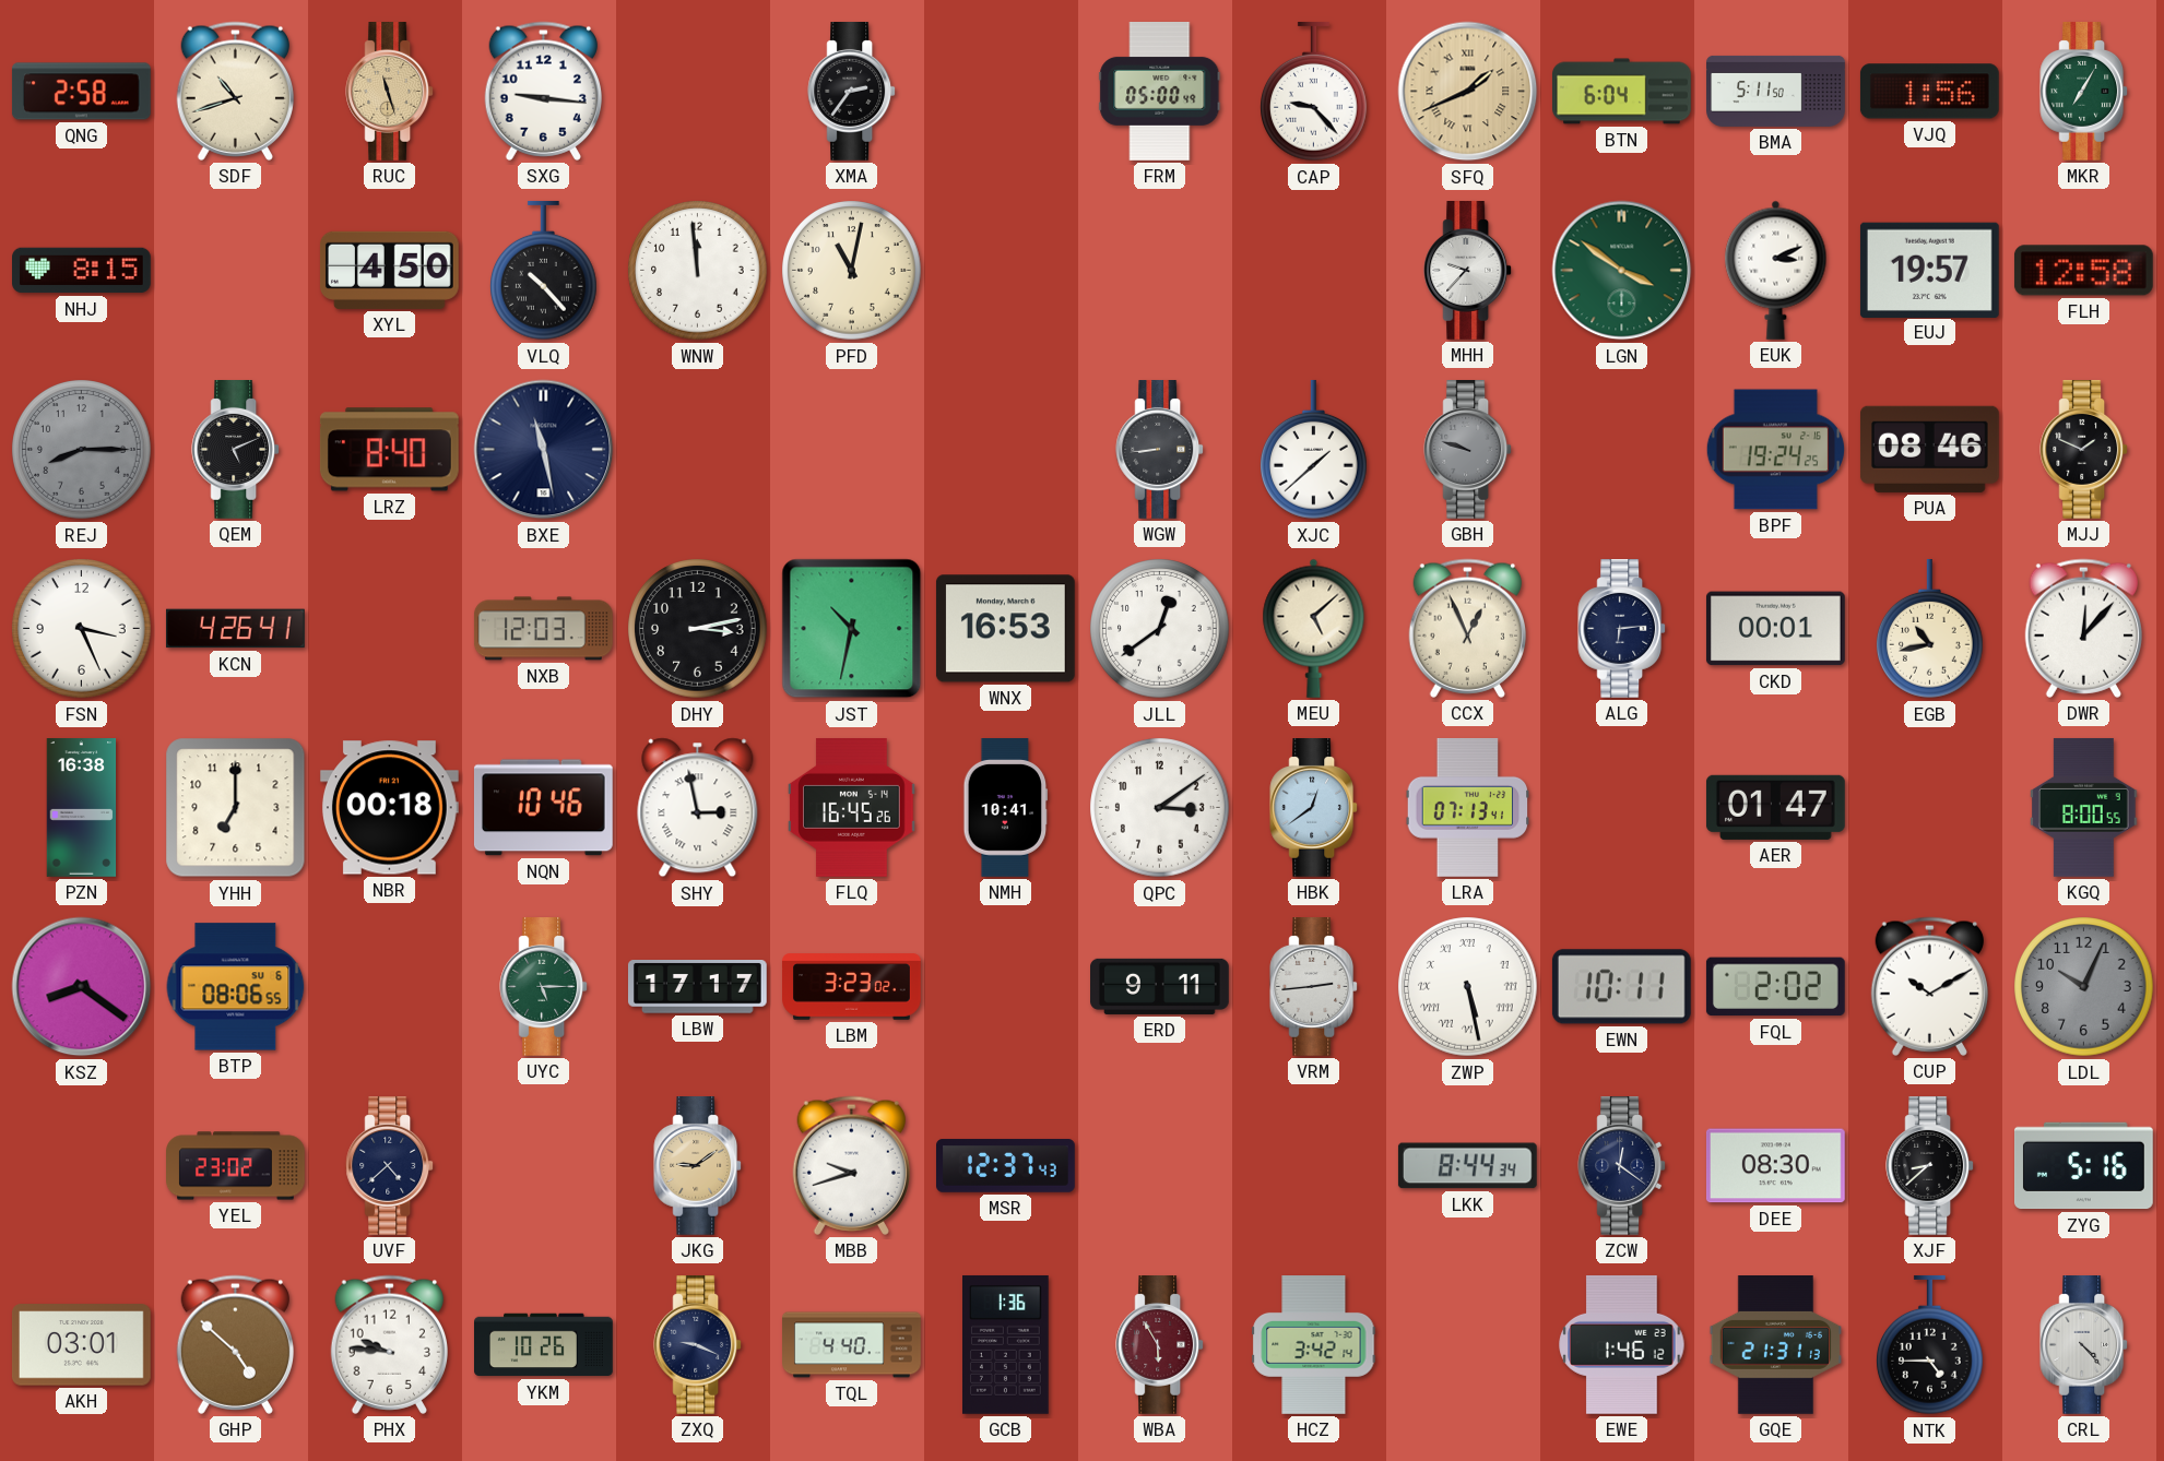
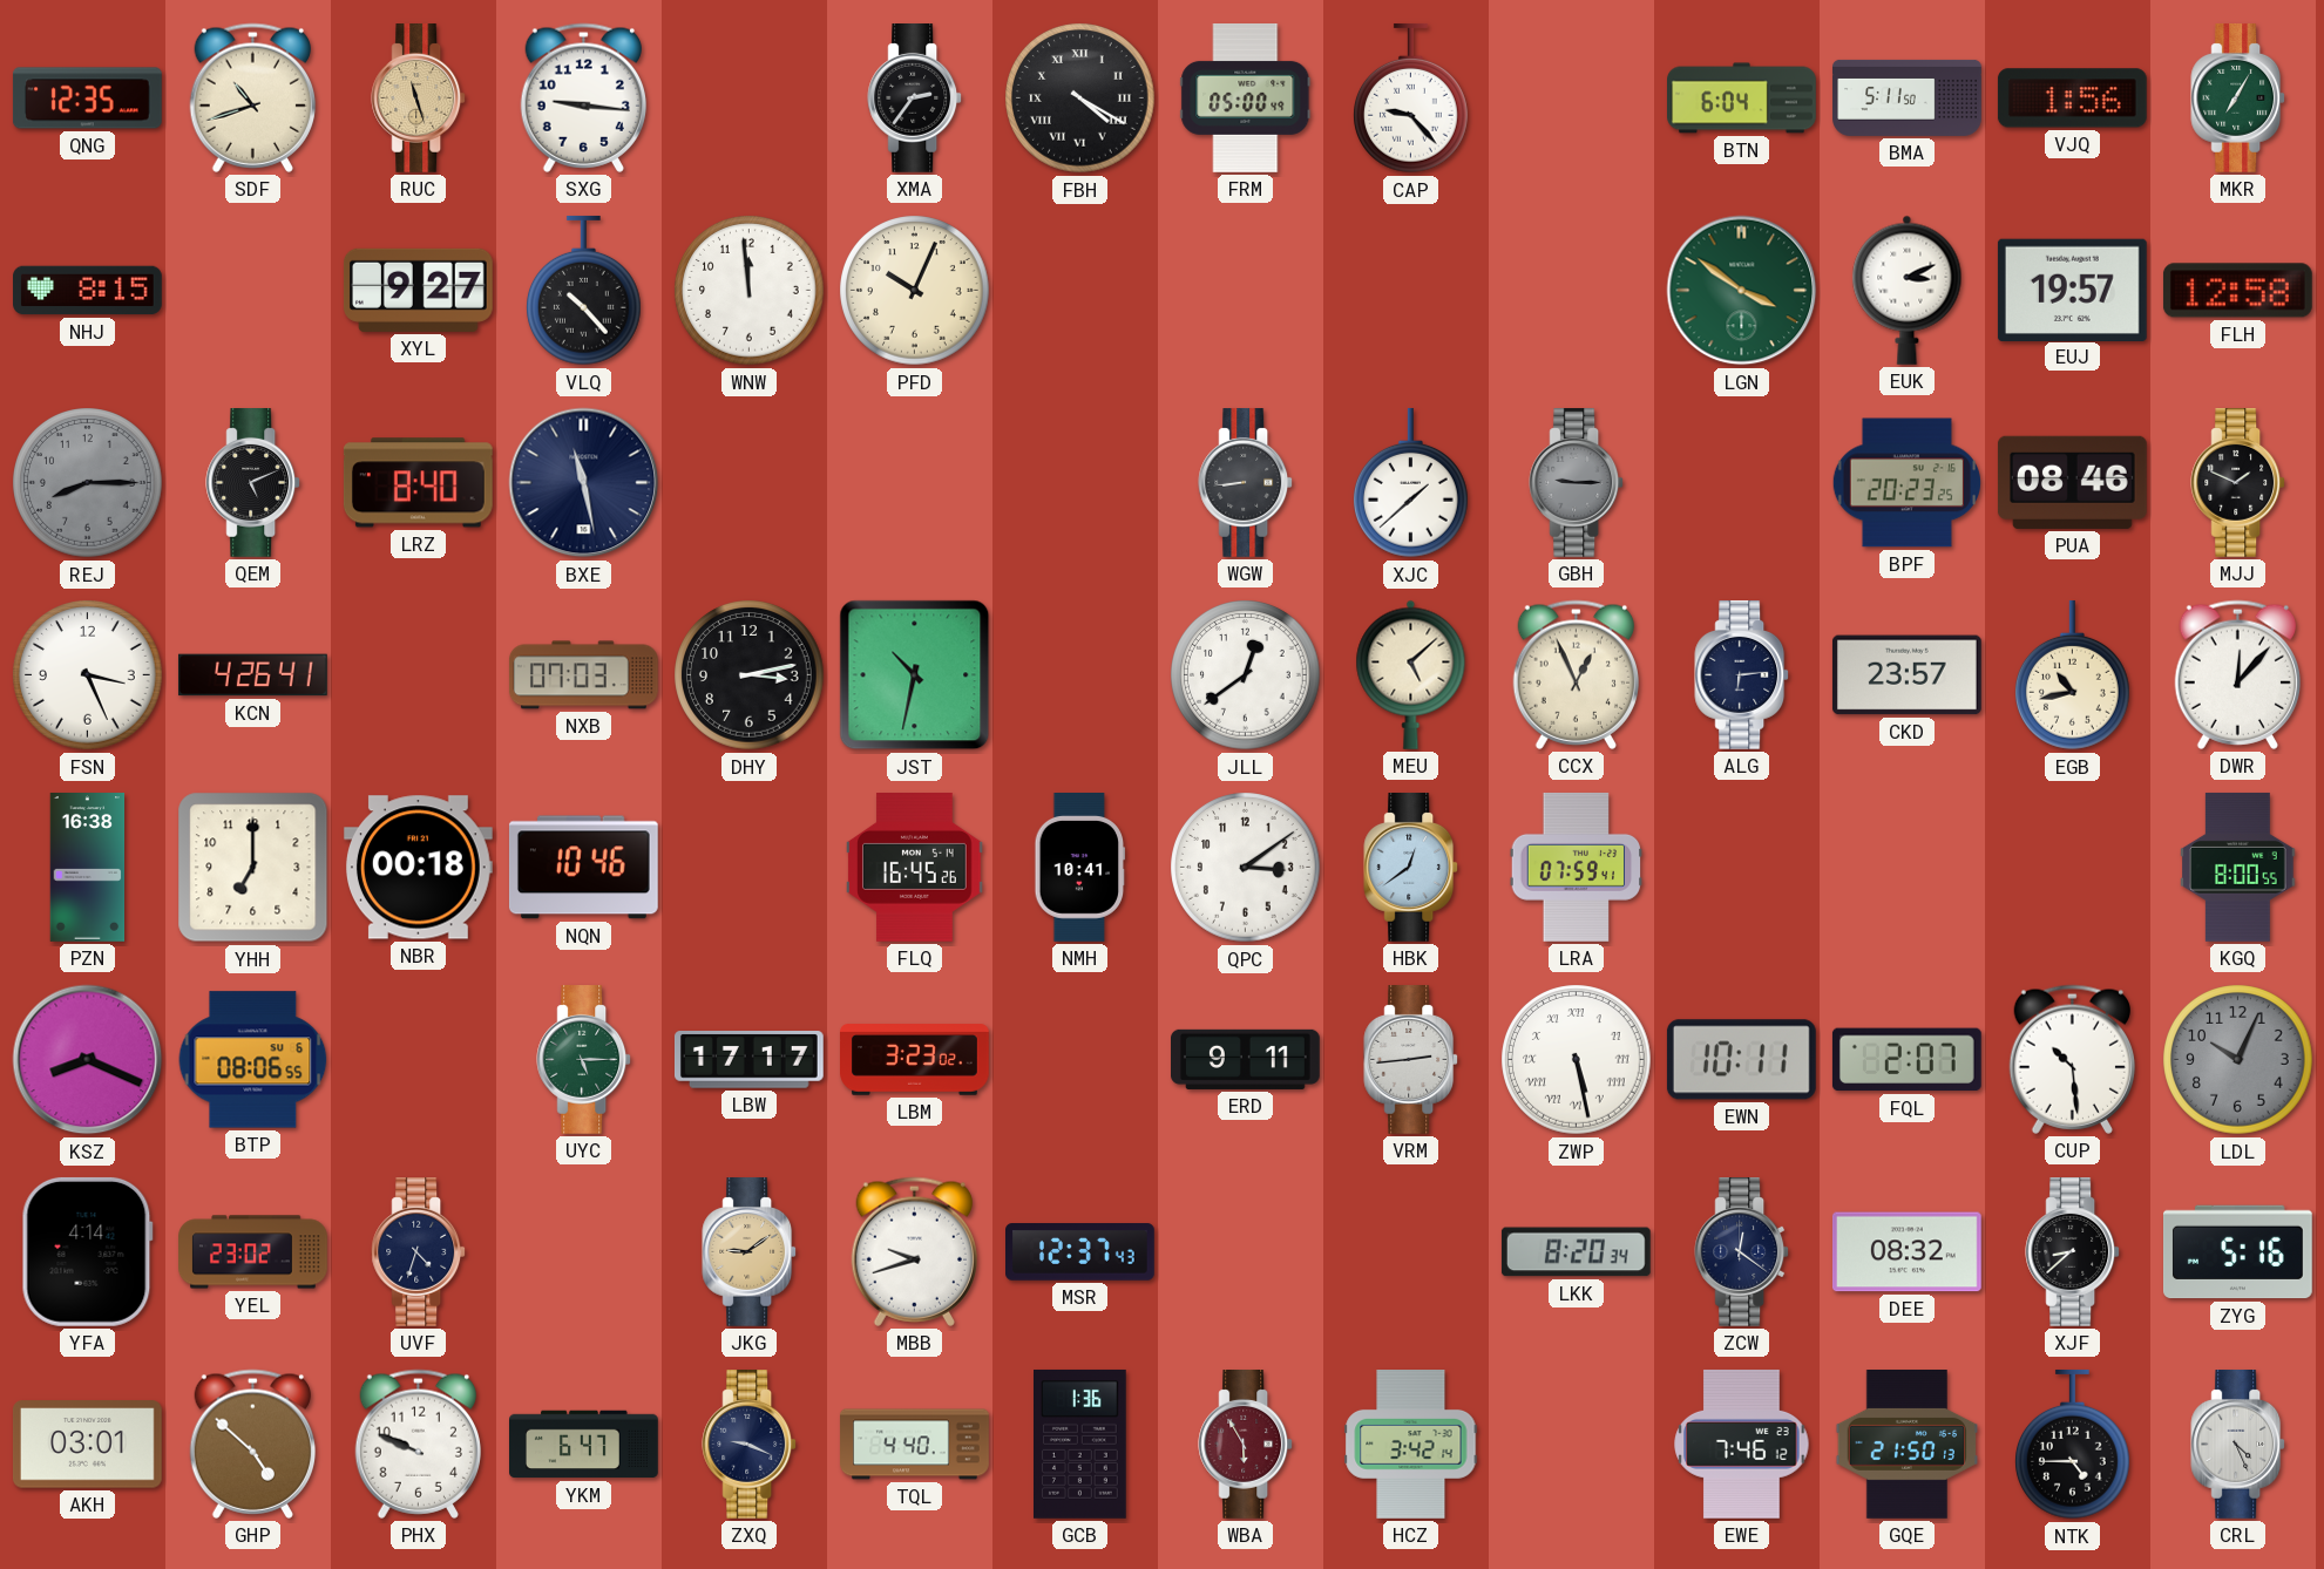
QNG: 2:58 -> 12:35
FBH: none -> 4:20
SFQ: 1:41 -> none
XYL: 4:50 -> 9:27
PFD: 11:02 -> 10:04
MHH: 9:37 -> none
GBH: 9:48 -> 9:15
BPF: 19:24 -> 20:23
NXB: 12:03 -> 07:03
WNX: 16:53 -> none
CKD: 00:01 -> 23:57
SHY: 2:58 -> none
LRA: 07:13 -> 07:59
AER: 01:47 -> none
KSZ: 8:21 -> 8:19
FQL: 2:02 -> 2:07
CUP: 10:10 -> 10:29
YFA: none -> 4:14
UVF: 4:38 -> 4:33
LKK: 8:44 -> 8:20
DEE: 08:30 -> 08:32
PHX: 9:46 -> 9:49
YKM: 10:26 -> 6:47
EWE: 1:46 -> 7:46
GQE: 21:31 -> 21:50
CRL: 4:23 -> 4:26
